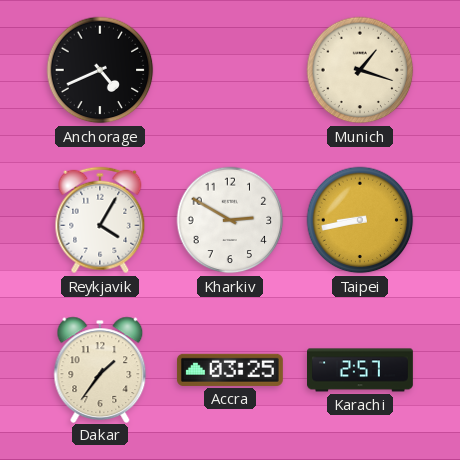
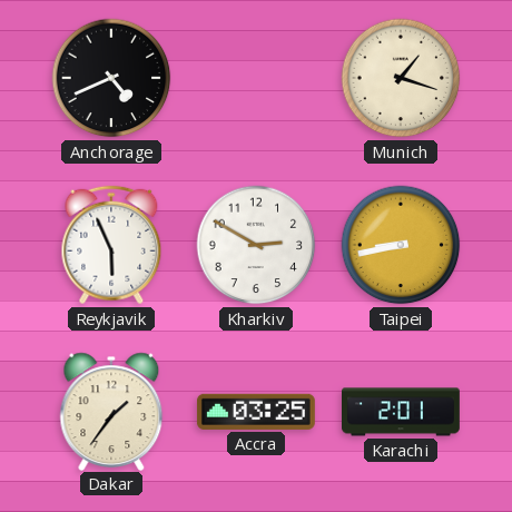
Reykjavik: 4:05 -> 5:56
Karachi: 2:57 -> 2:01
